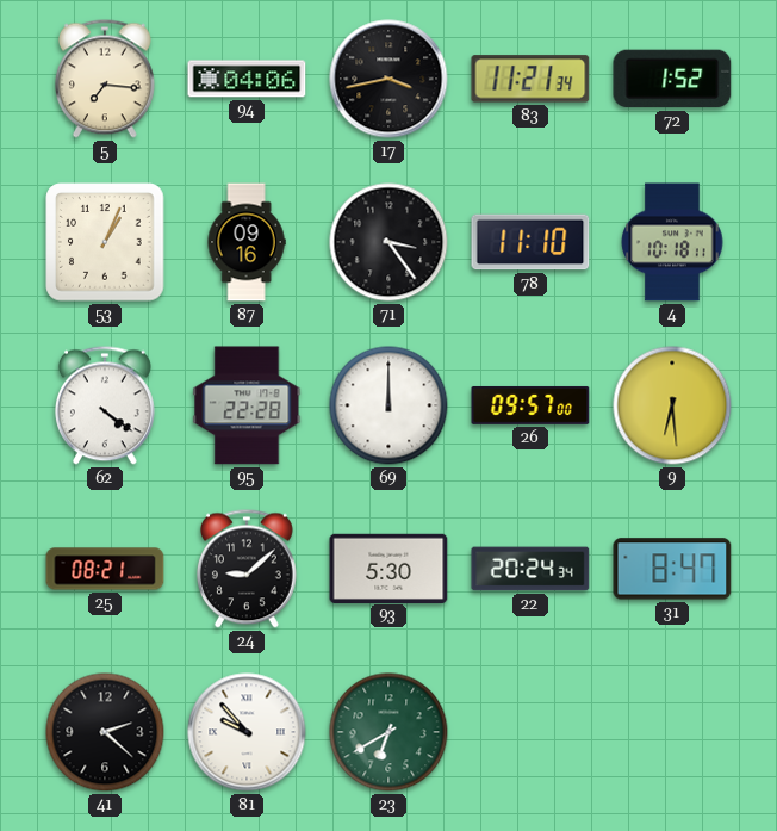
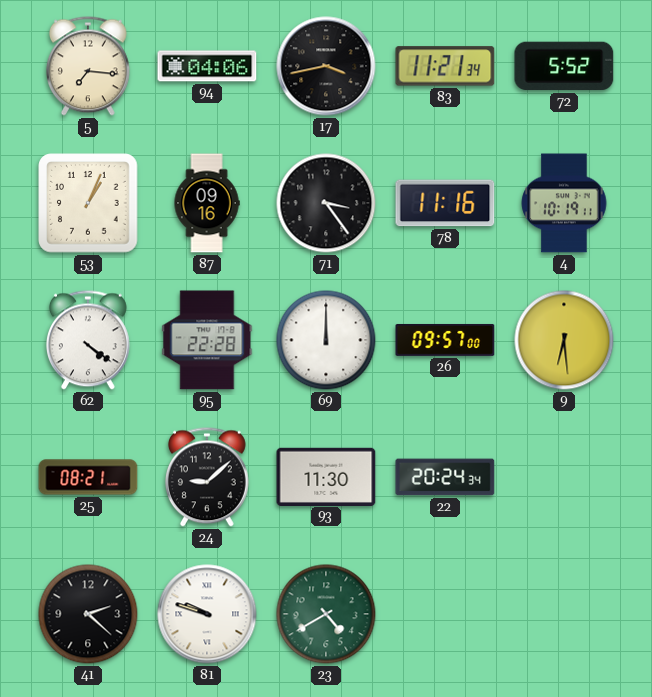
72: 1:52 -> 5:52
78: 11:10 -> 11:16
4: 10:18 -> 10:19
93: 5:30 -> 11:30
31: 8:47 -> none
81: 9:53 -> 9:48
23: 6:40 -> 4:40
